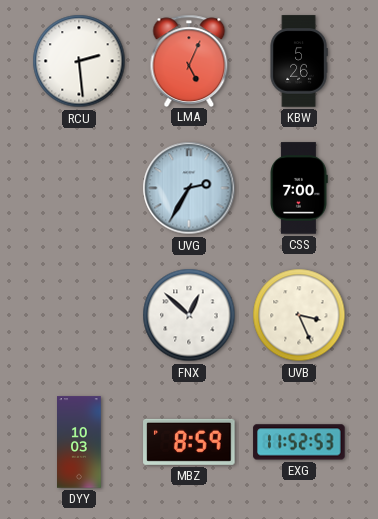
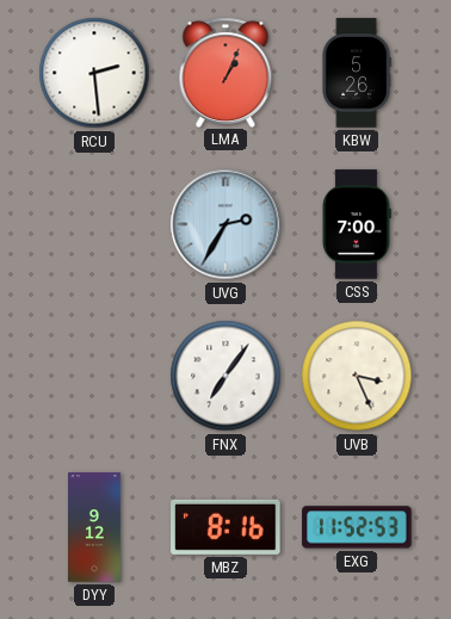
LMA: 5:04 -> 1:04
FNX: 12:52 -> 7:06
DYY: 10:03 -> 9:12
MBZ: 8:59 -> 8:16
